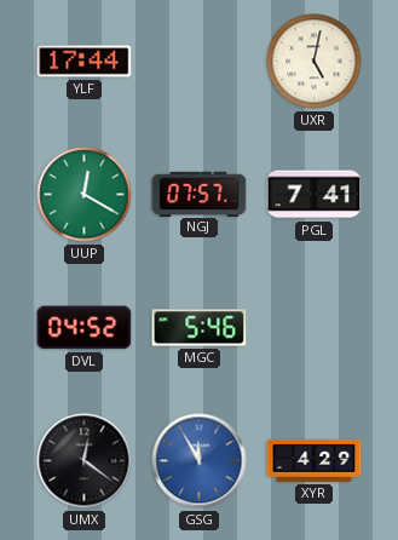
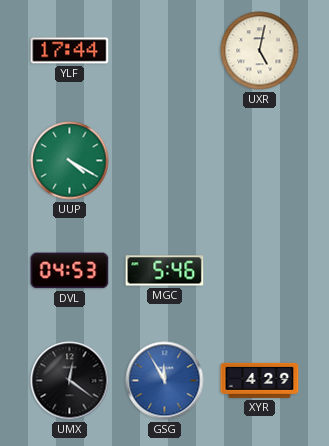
UUP: 12:20 -> 4:20
NGJ: 07:57 -> none
PGL: 7:41 -> none
DVL: 04:52 -> 04:53
